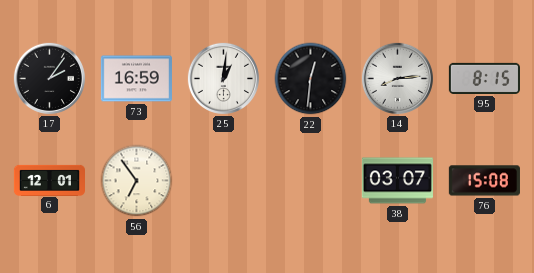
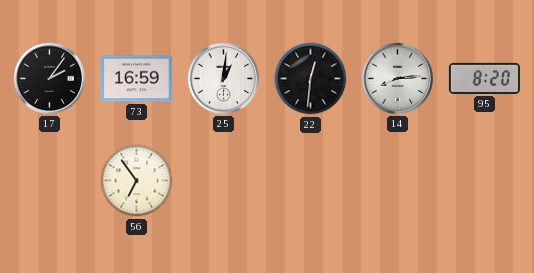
95: 8:15 -> 8:20
6: 12:01 -> none
38: 03:07 -> none
76: 15:08 -> none
